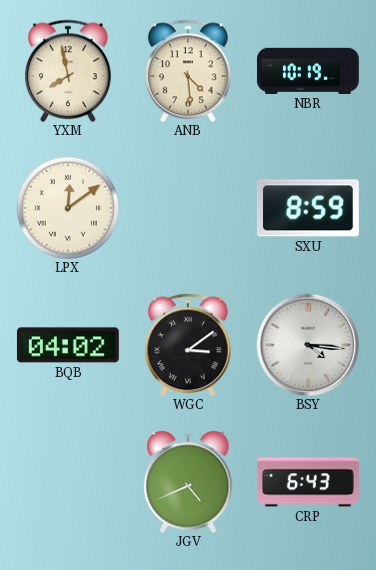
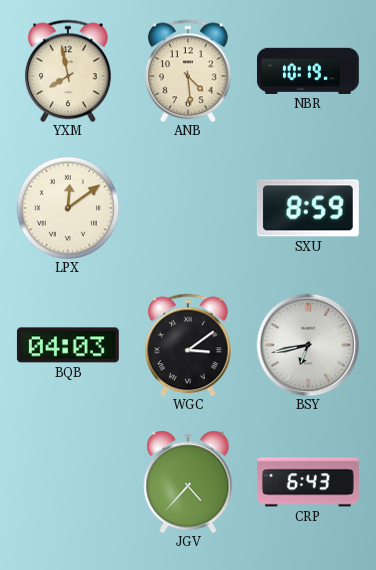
BQB: 04:02 -> 04:03
BSY: 4:16 -> 6:43
JGV: 4:41 -> 4:37
